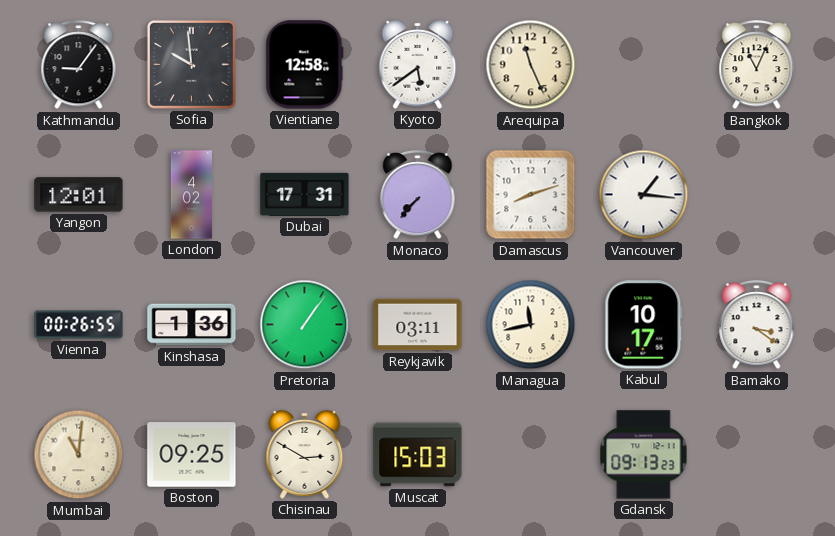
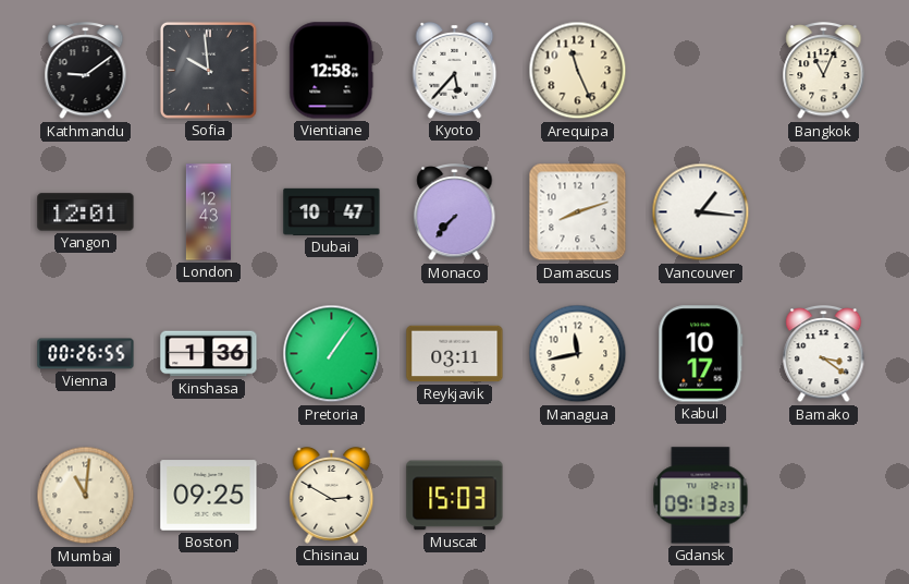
Kathmandu: 9:06 -> 9:09
Kyoto: 5:39 -> 5:37
London: 4:02 -> 12:43
Dubai: 17:31 -> 10:47
